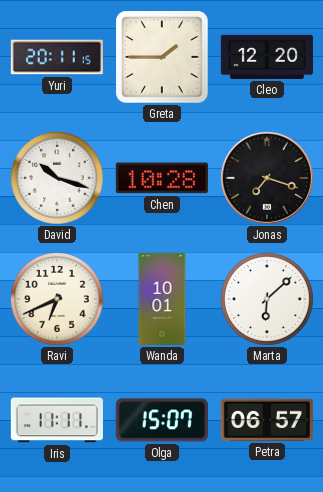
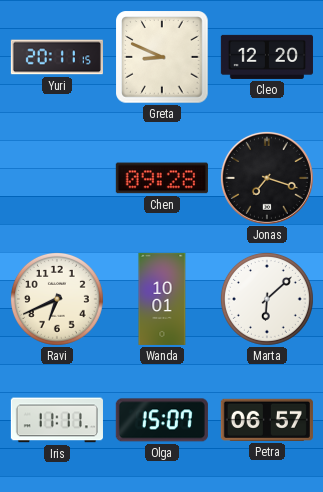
Greta: 1:45 -> 8:49
David: 10:18 -> none
Chen: 10:28 -> 09:28
